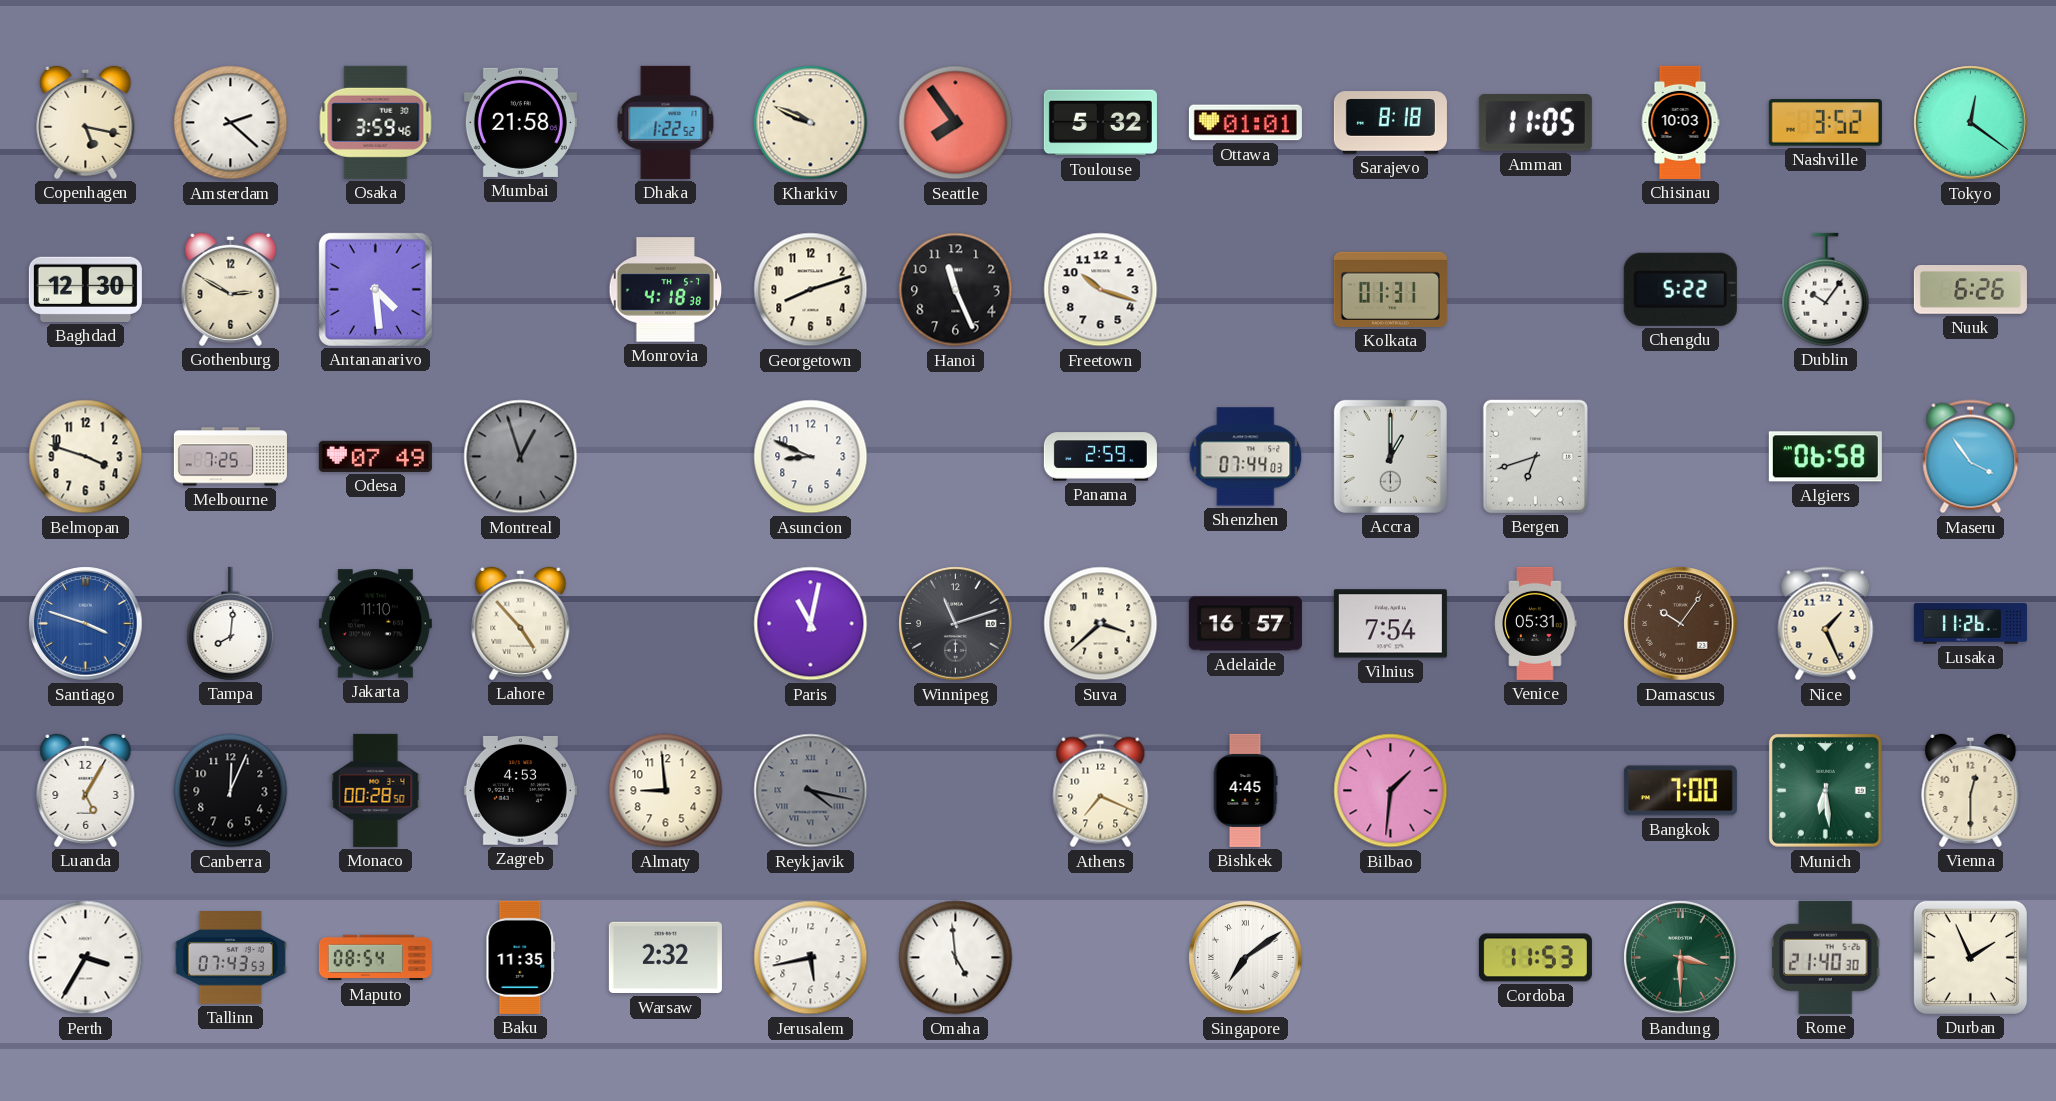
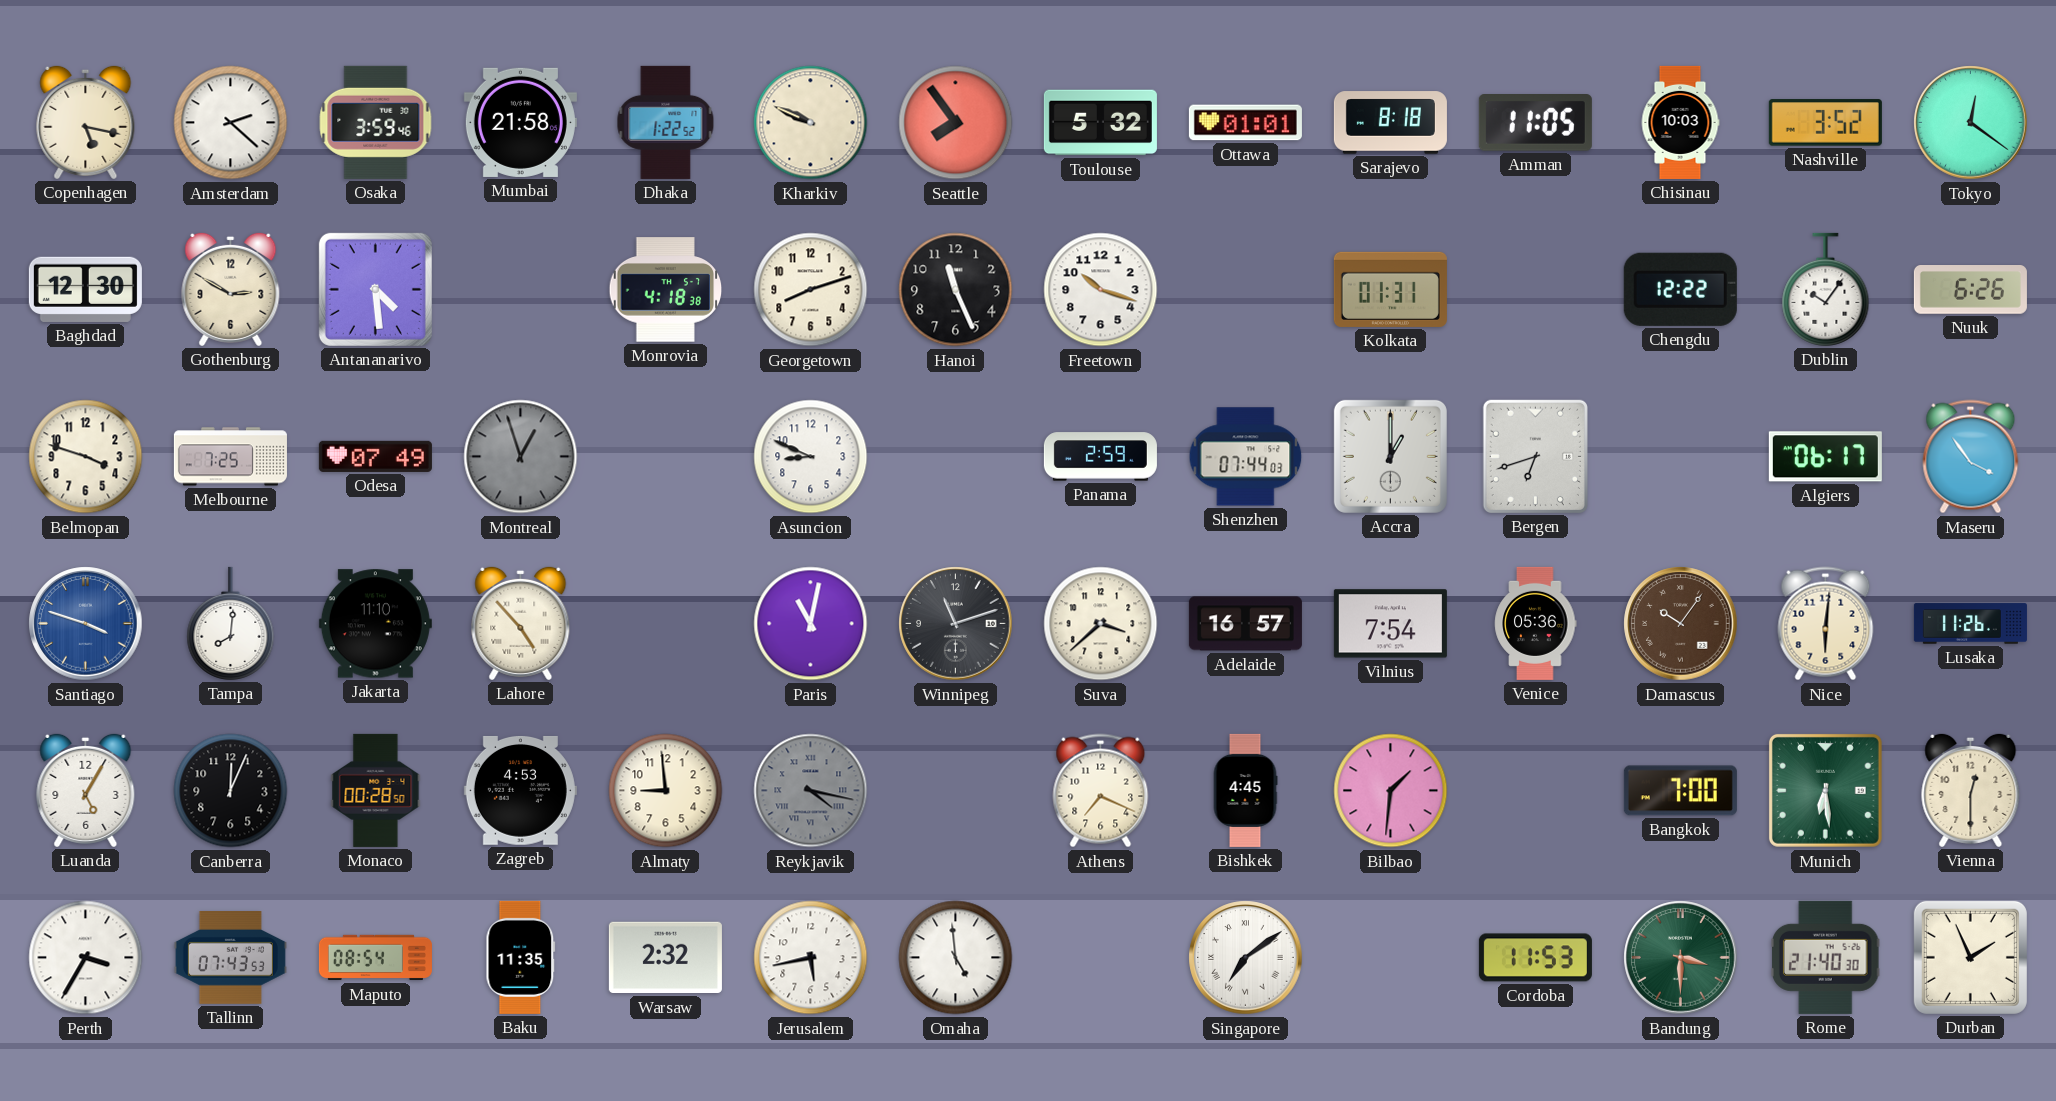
Chengdu: 5:22 -> 12:22
Algiers: 06:58 -> 06:17
Venice: 05:31 -> 05:36
Nice: 1:26 -> 6:01
